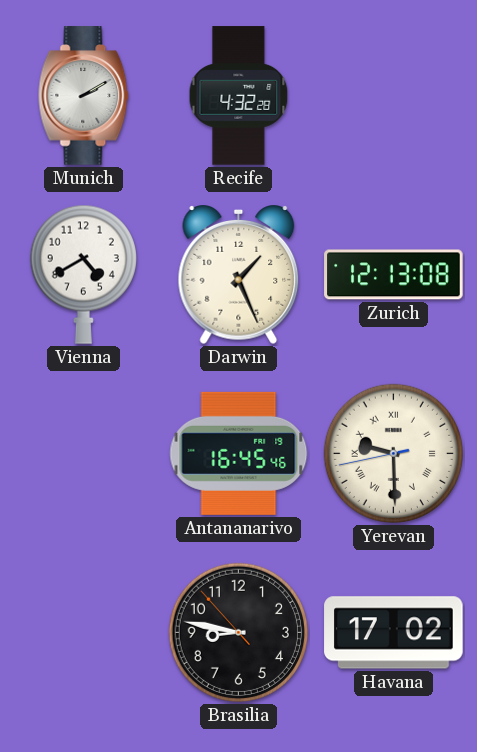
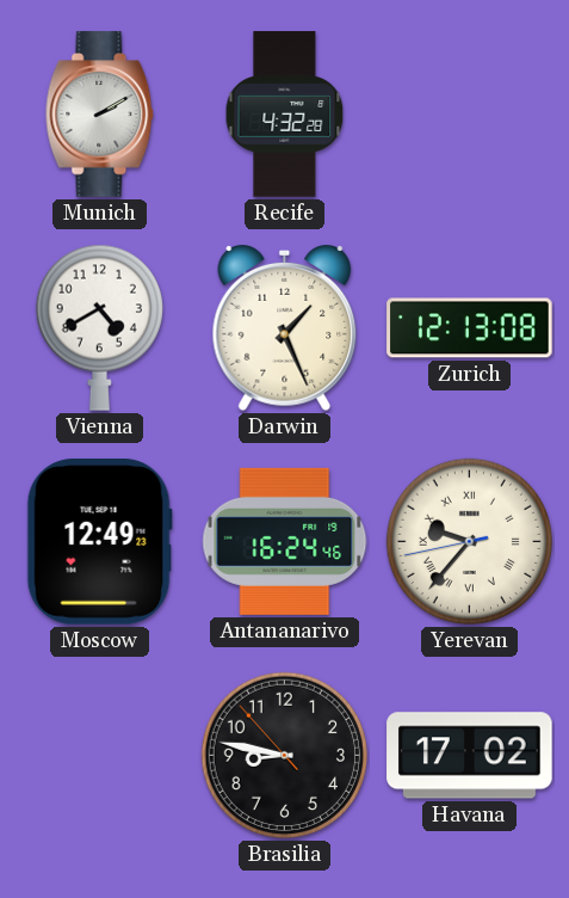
Moscow: none -> 12:49
Antananarivo: 16:45 -> 16:24
Yerevan: 9:29 -> 9:36
